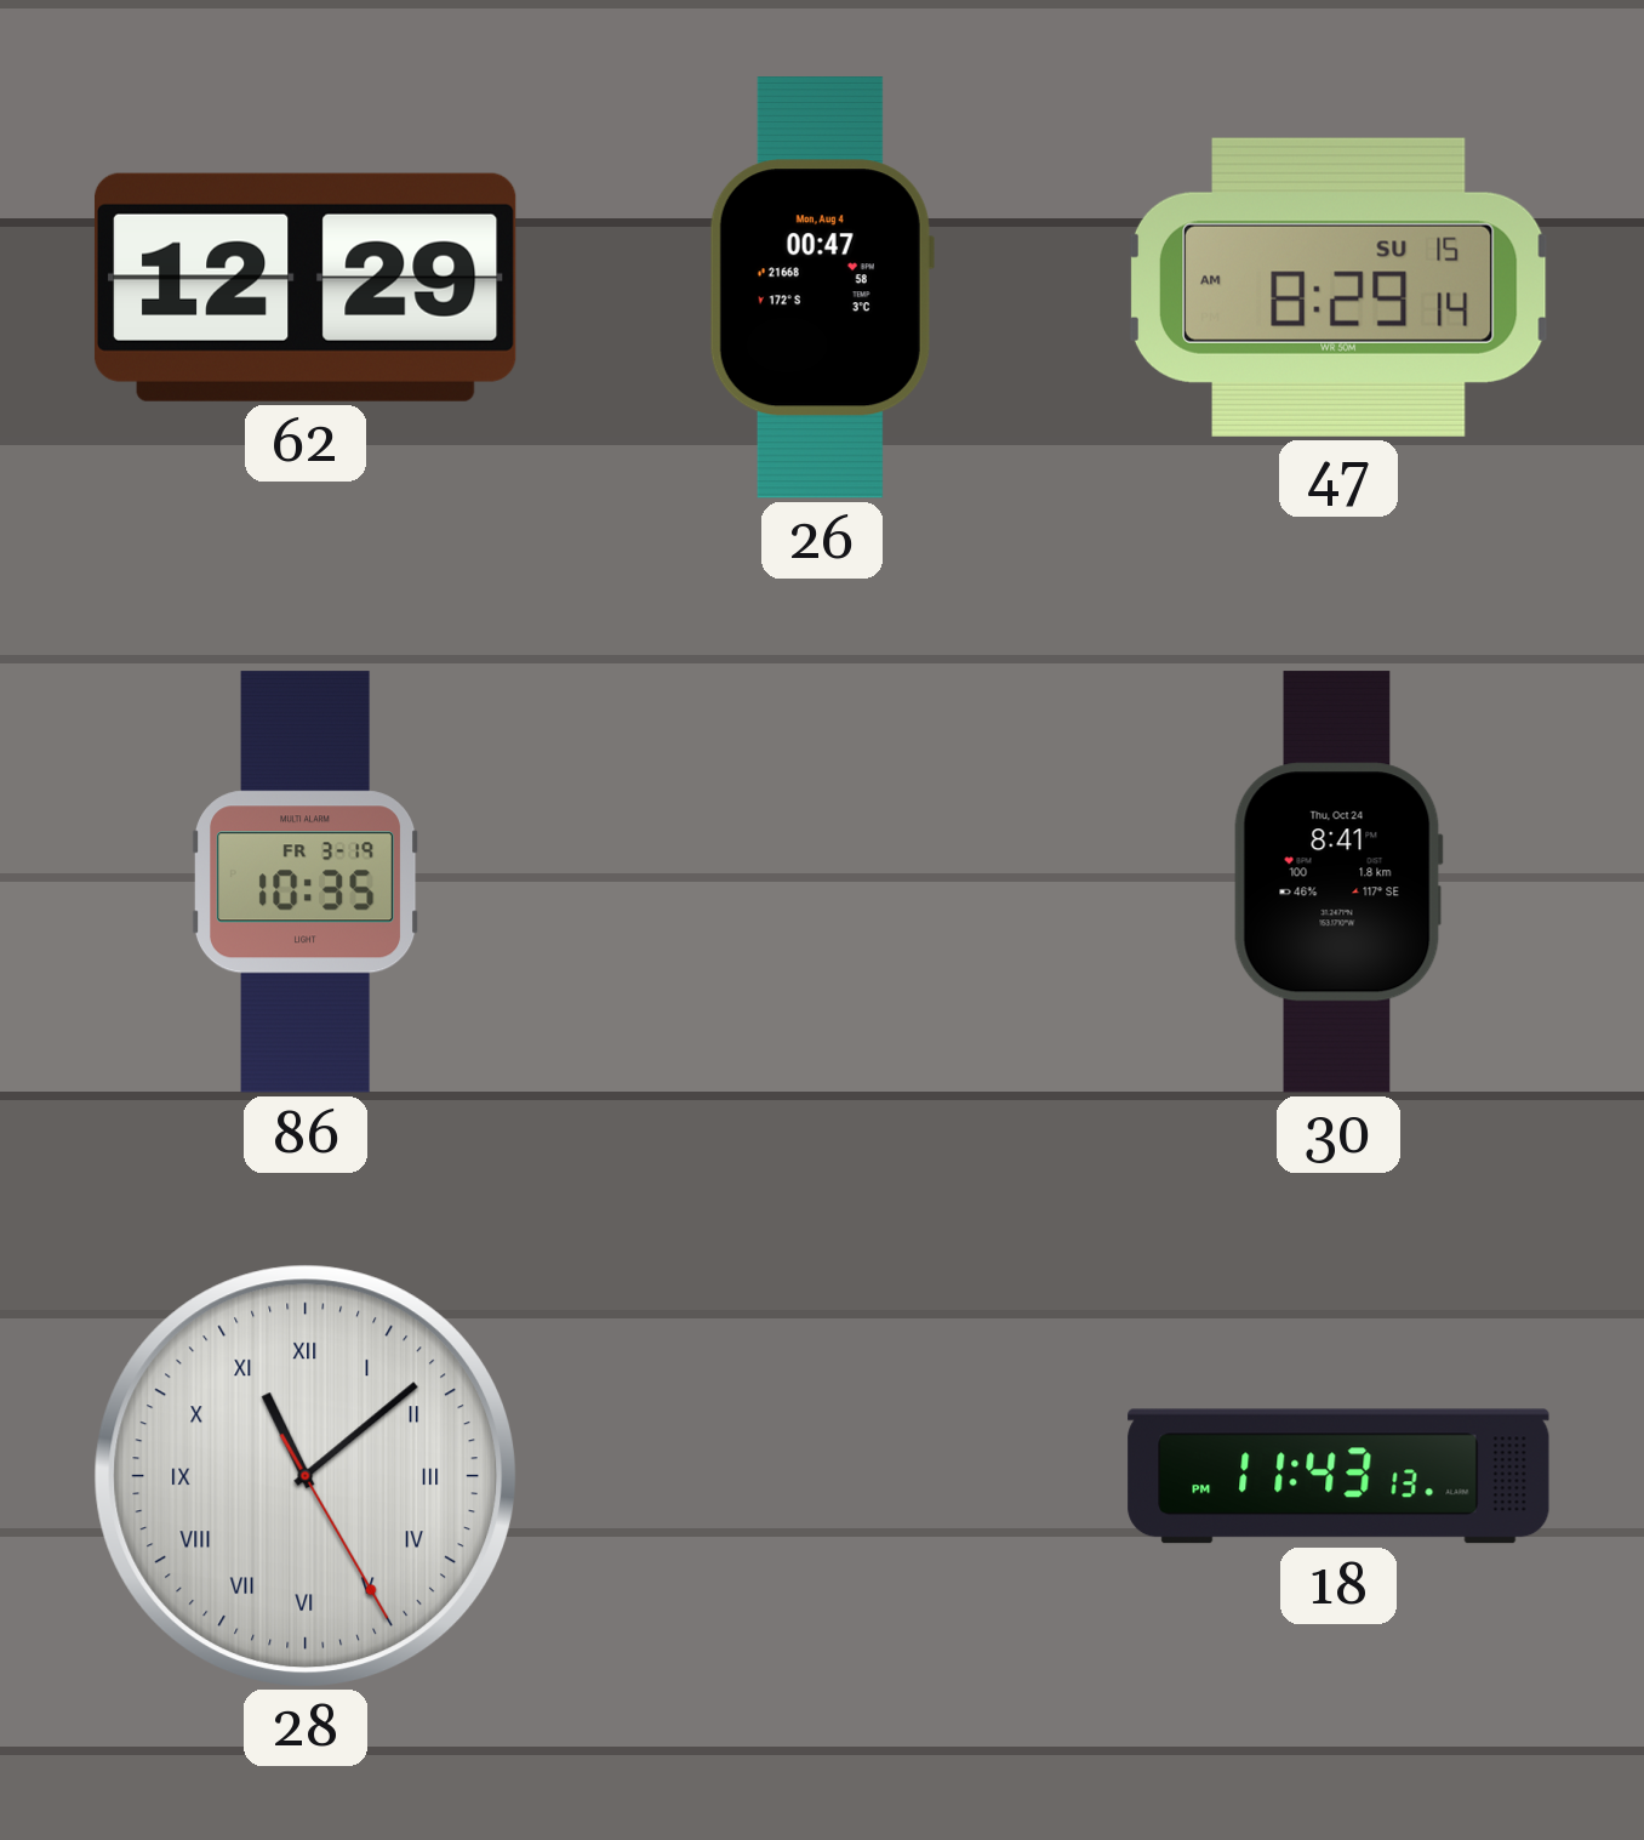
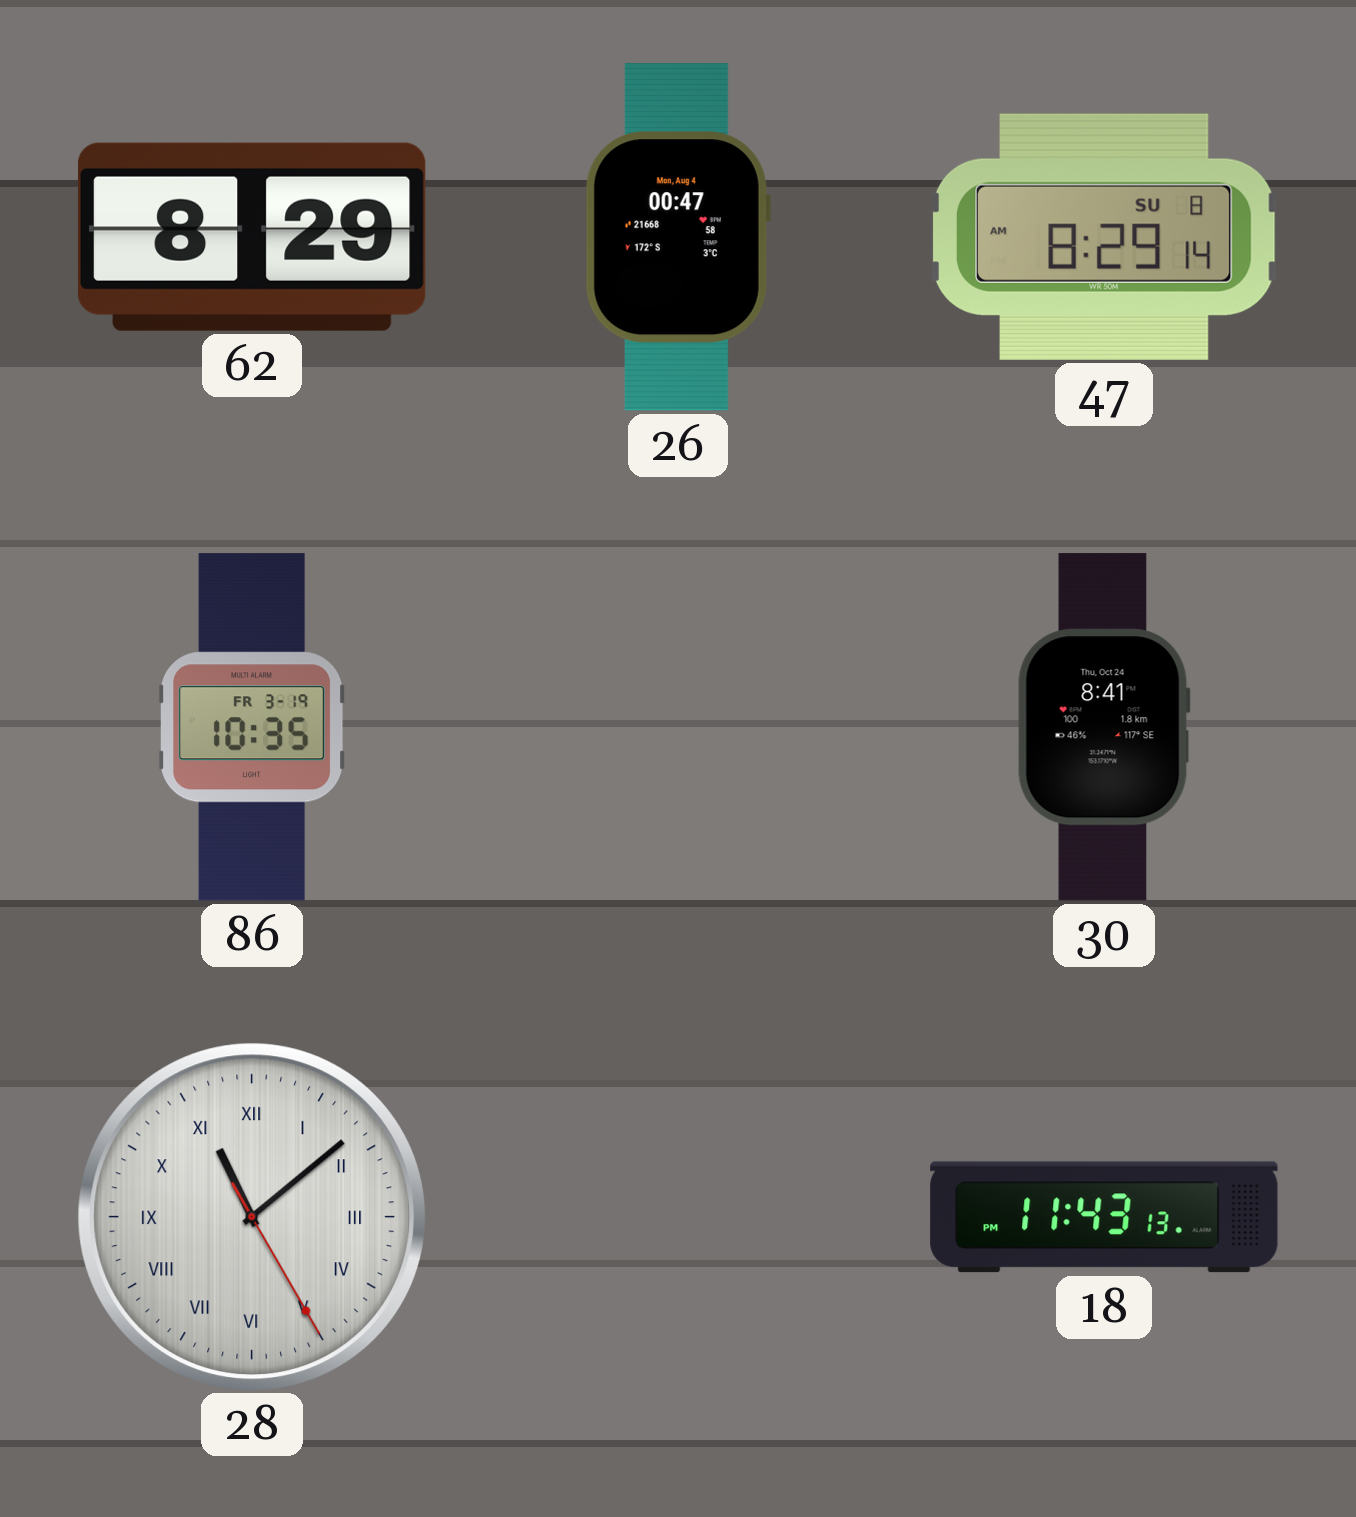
62: 12:29 -> 8:29
47 date: SU 15 -> SU 8
